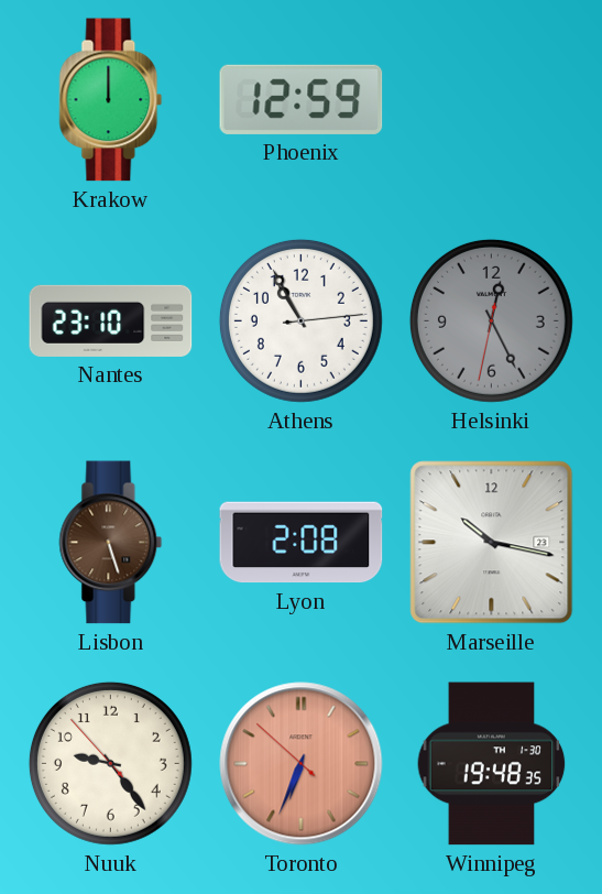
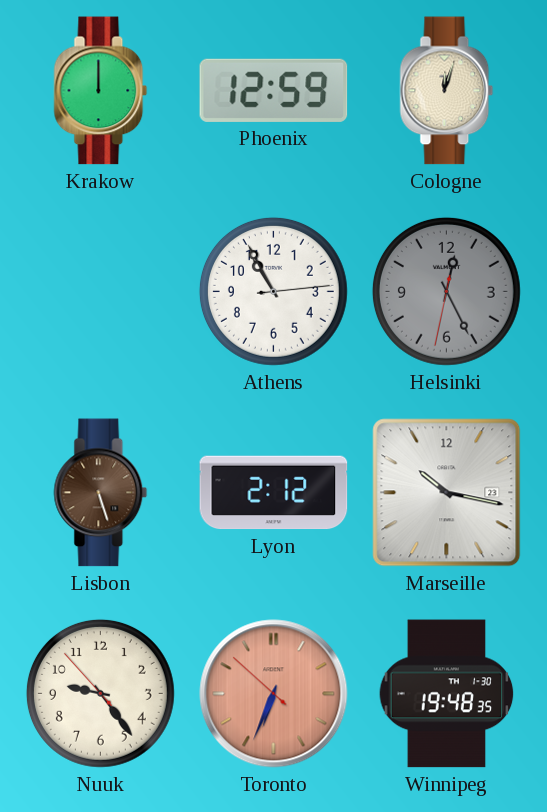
Cologne: none -> 12:03
Nantes: 23:10 -> none
Lyon: 2:08 -> 2:12
